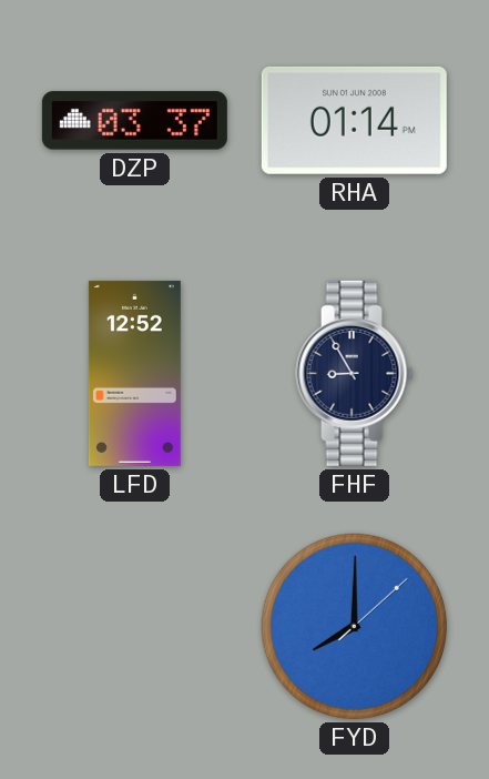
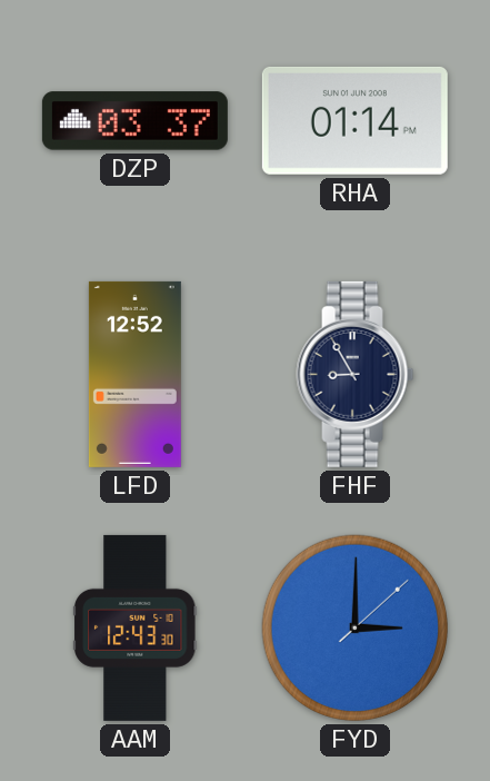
AAM: none -> 12:43
FYD: 8:00 -> 3:00
